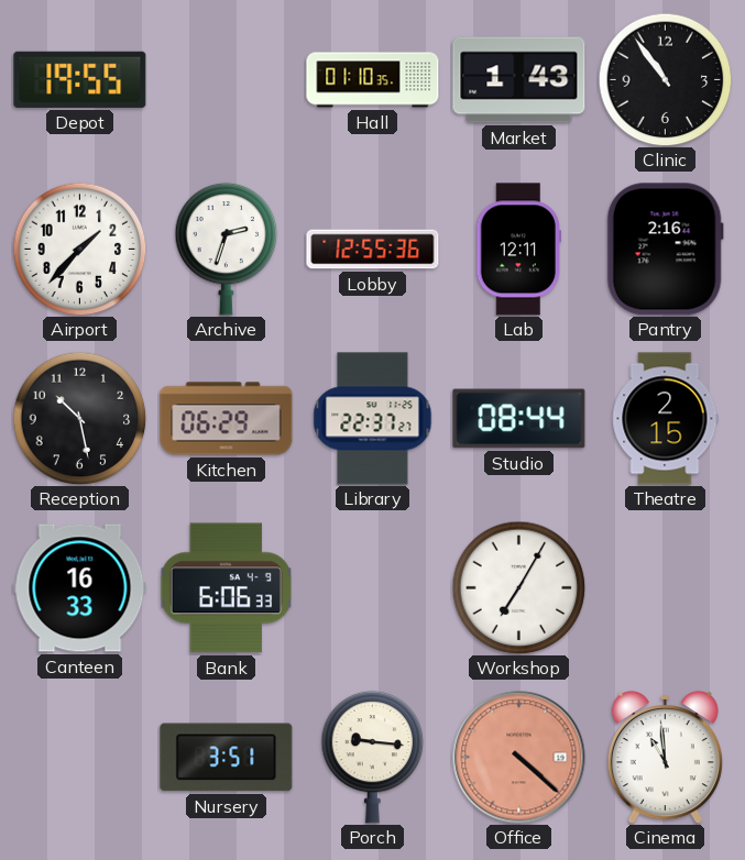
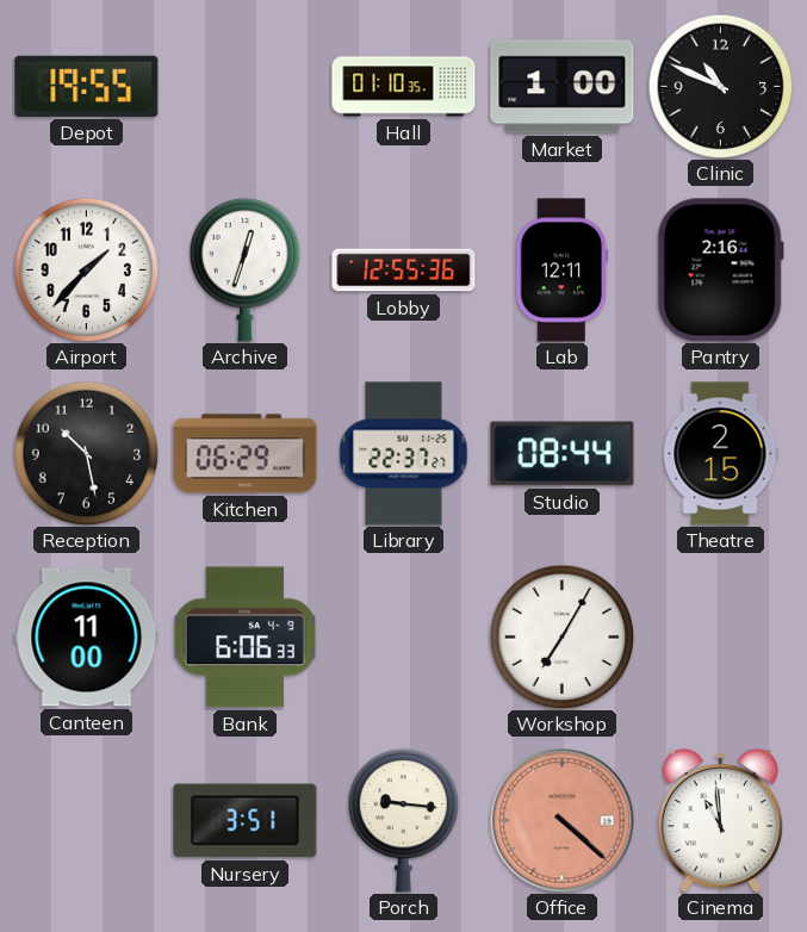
Market: 1:43 -> 1:00
Clinic: 10:54 -> 10:49
Archive: 2:33 -> 12:33
Canteen: 16:33 -> 11:00
